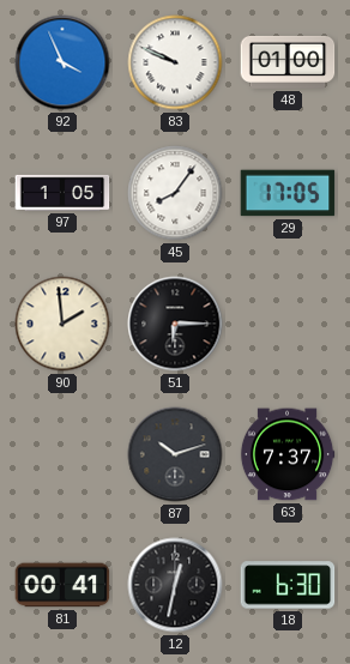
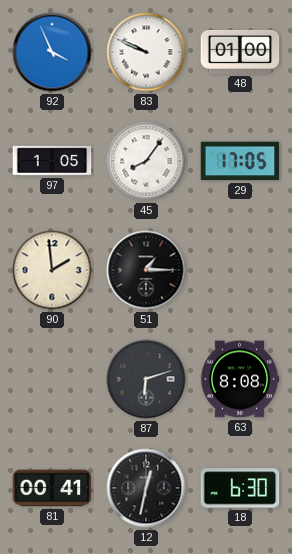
51: 6:15 -> 1:15
87: 10:12 -> 6:12
63: 7:37 -> 8:08
